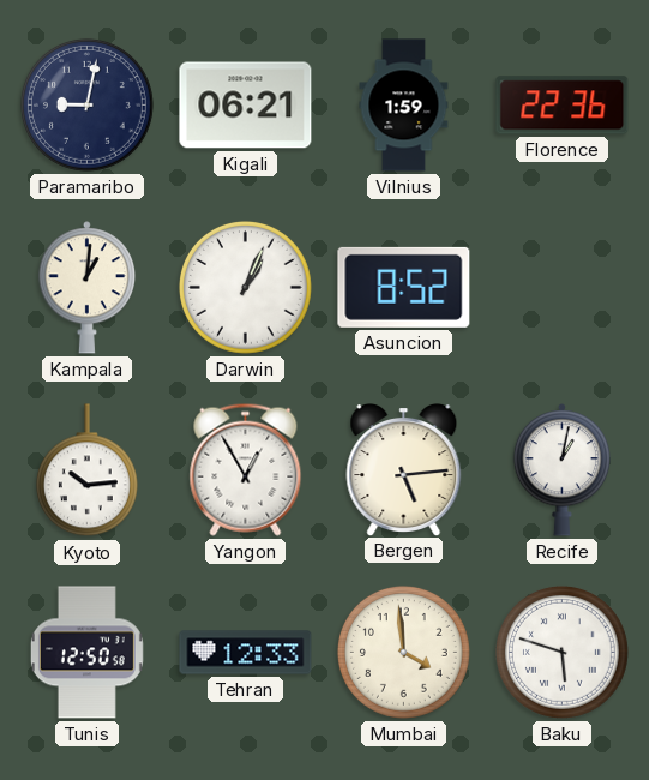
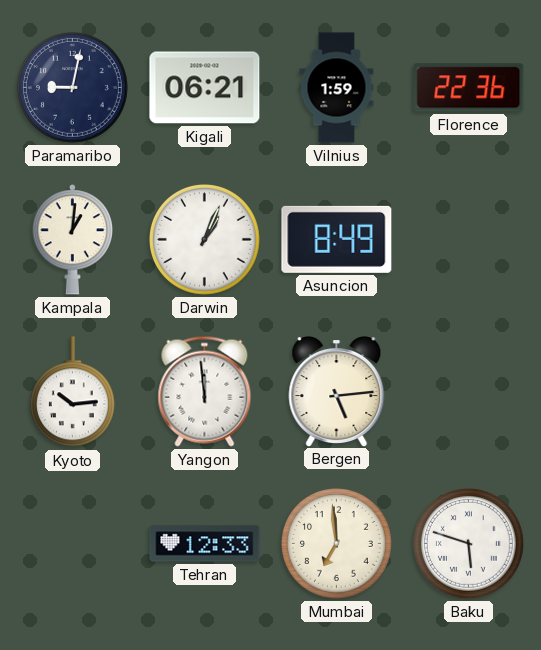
Asuncion: 8:52 -> 8:49
Yangon: 12:55 -> 11:59
Recife: 1:02 -> none
Tunis: 12:50 -> none
Mumbai: 3:59 -> 6:59
